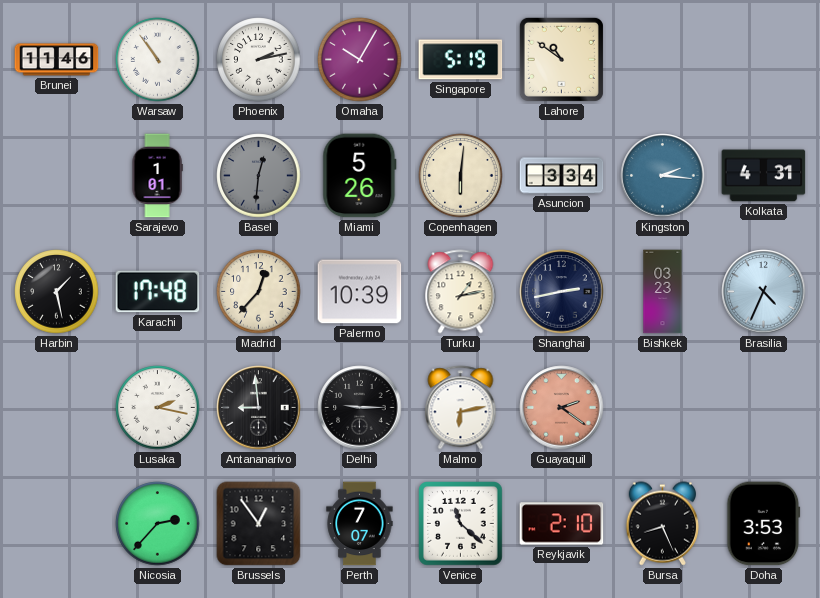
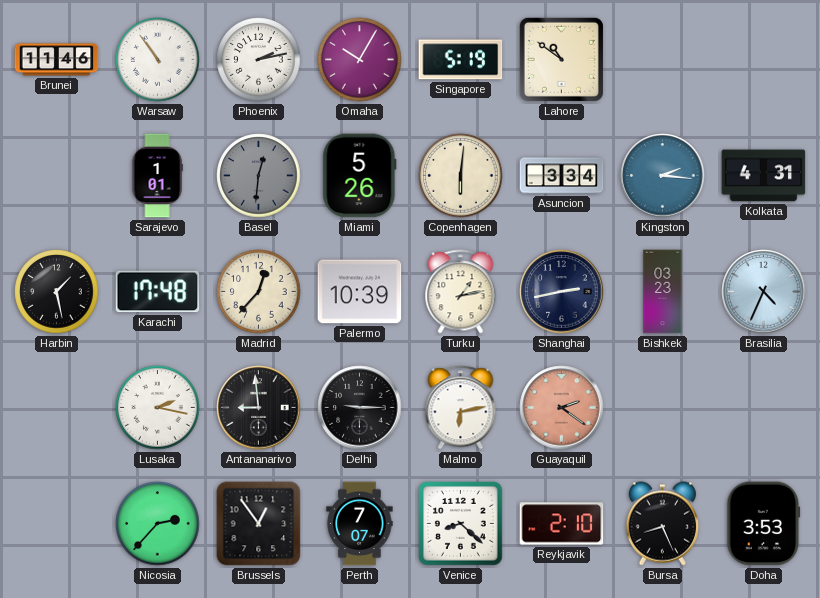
Venice: 11:22 -> 8:22
